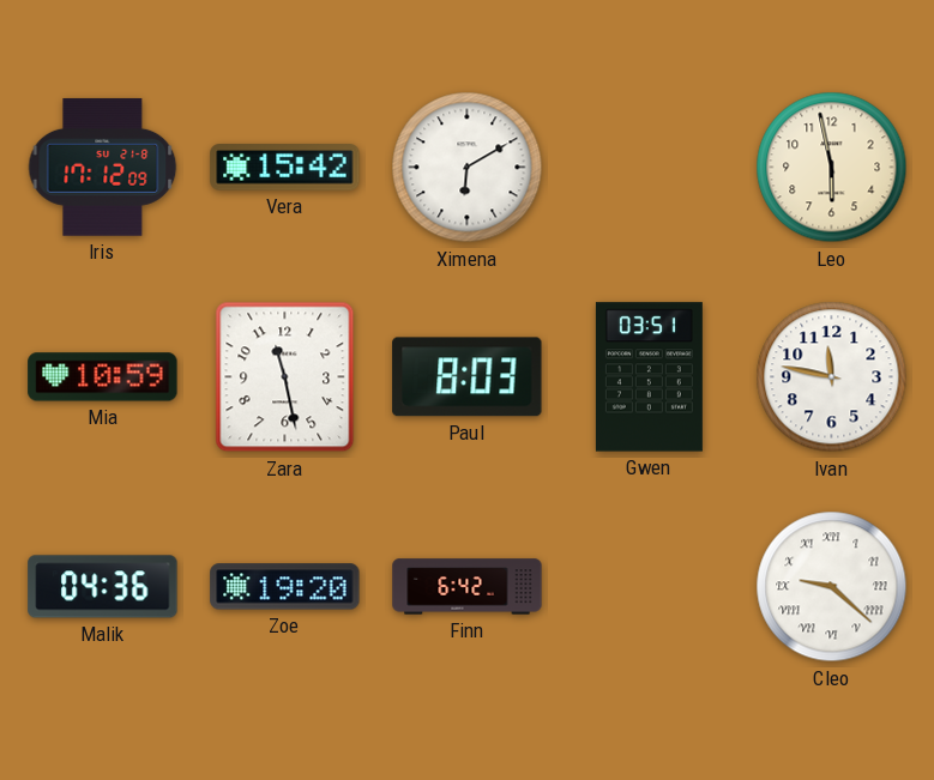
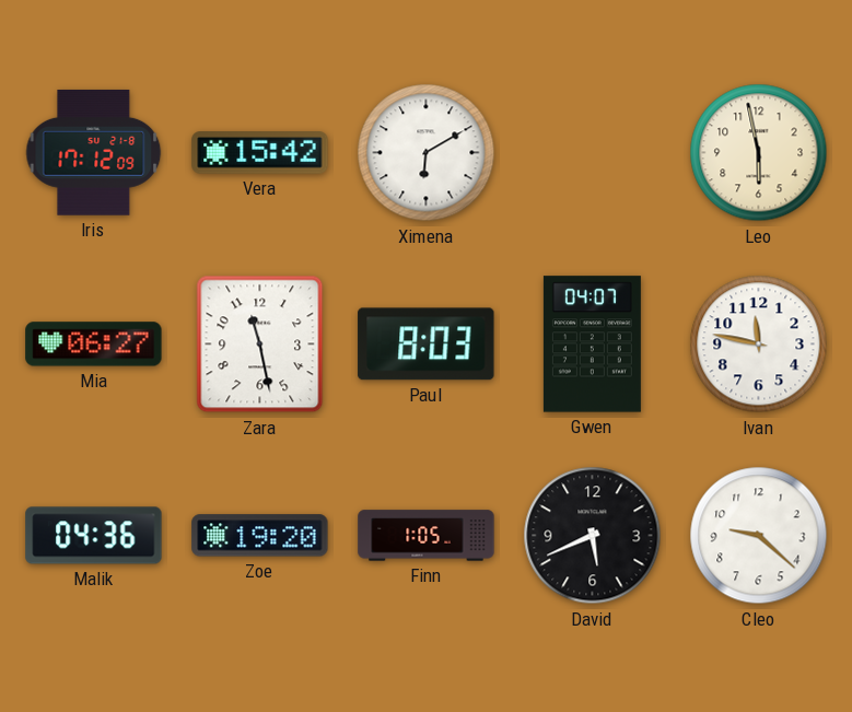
Mia: 10:59 -> 06:27
Gwen: 03:51 -> 04:07
Finn: 6:42 -> 1:05
David: none -> 5:41
Cleo numerals: Roman -> Arabic
